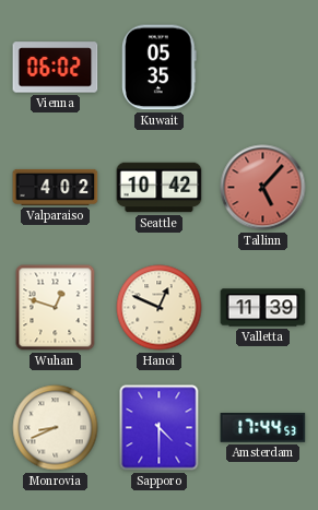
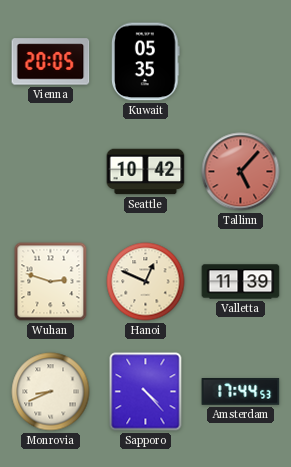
Vienna: 06:02 -> 20:05
Valparaiso: 4:02 -> none
Wuhan: 12:48 -> 2:48
Sapporo: 4:30 -> 4:23
